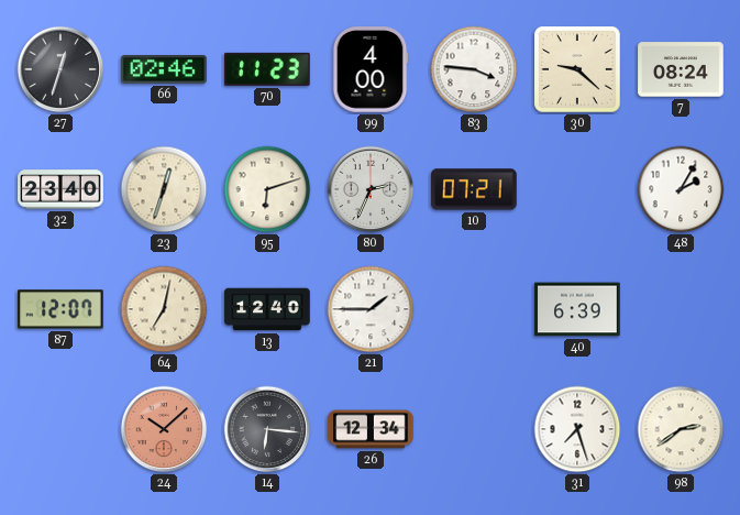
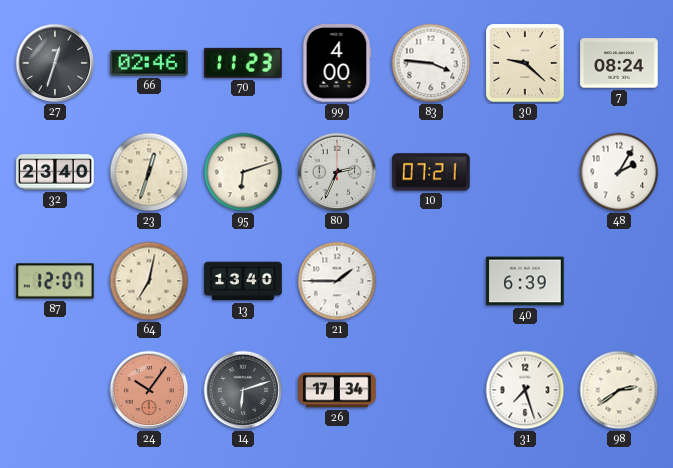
13: 12:40 -> 13:40
24: 10:08 -> 10:06
14: 6:16 -> 6:12
26: 12:34 -> 17:34
